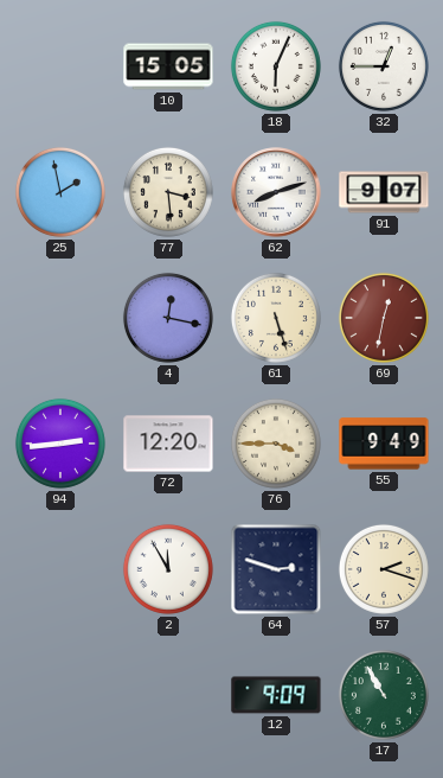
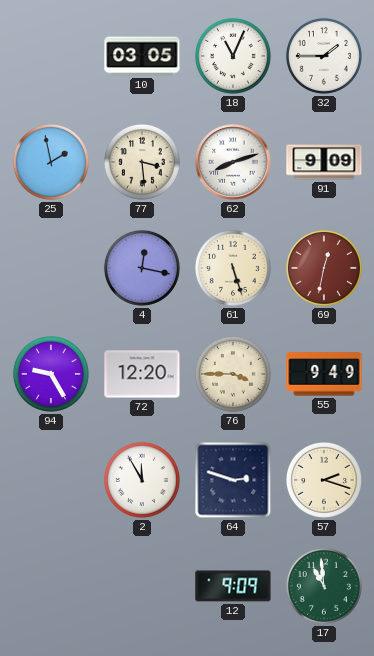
10: 15:05 -> 03:05
18: 6:04 -> 11:04
32: 12:45 -> 1:45
91: 9:07 -> 9:09
94: 2:44 -> 9:25
17: 10:55 -> 10:59
